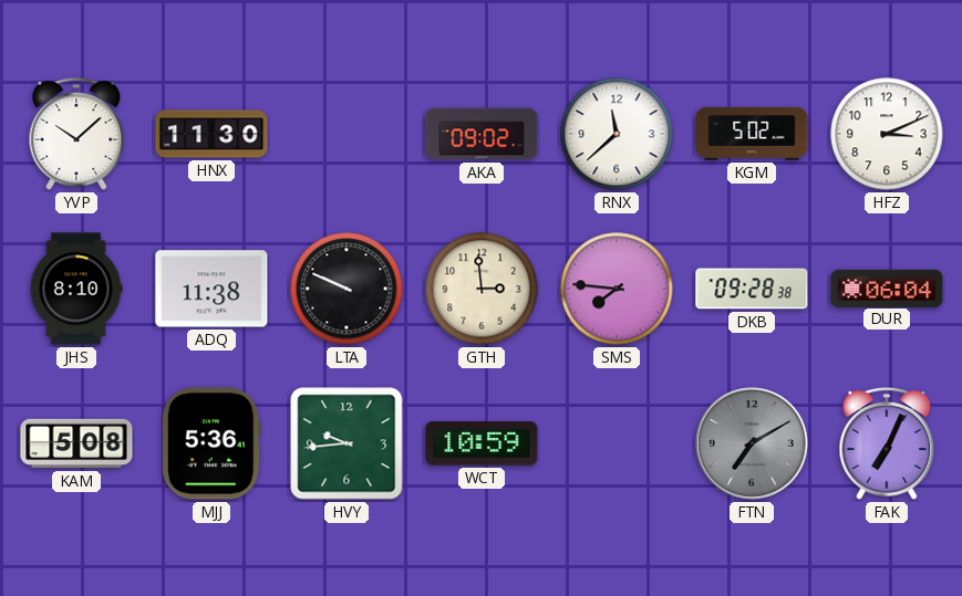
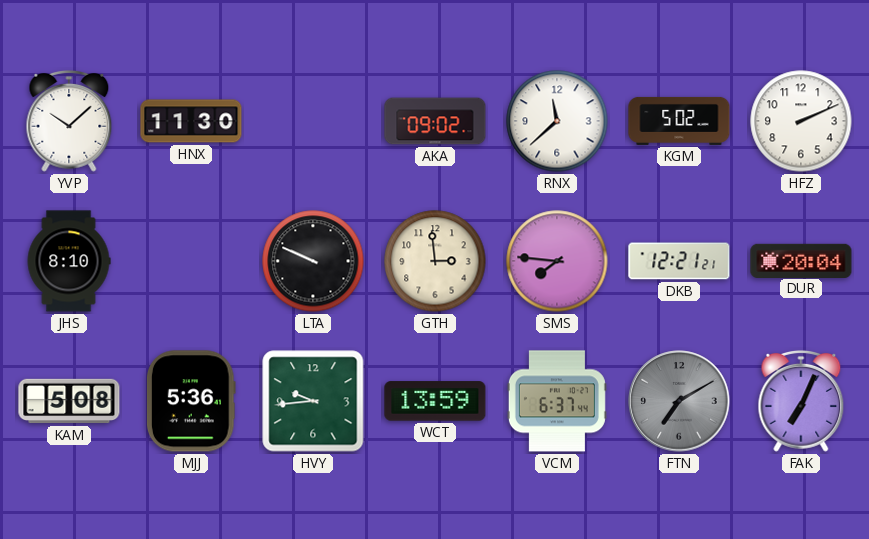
HFZ: 3:11 -> 2:11
ADQ: 11:38 -> none
DKB: 09:28 -> 12:21
DUR: 06:04 -> 20:04
WCT: 10:59 -> 13:59
VCM: none -> 6:37
